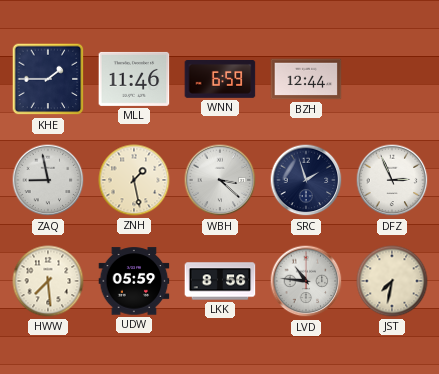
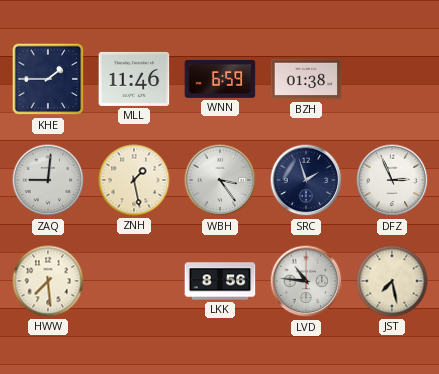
BZH: 12:44 -> 01:38
ZAQ: 8:58 -> 9:01
WBH: 3:22 -> 3:24
UDW: 05:59 -> none
JST: 7:32 -> 7:28
